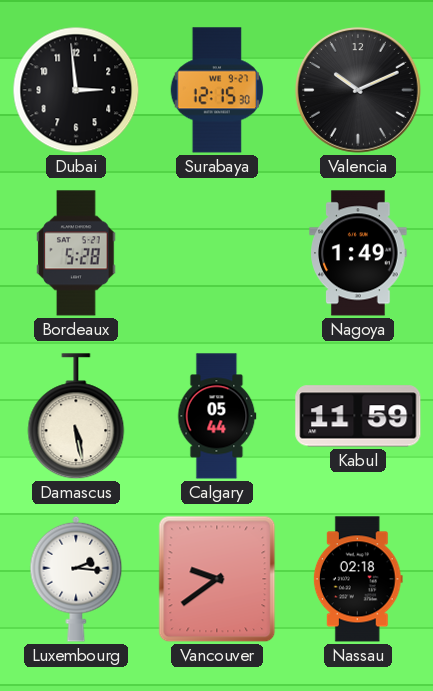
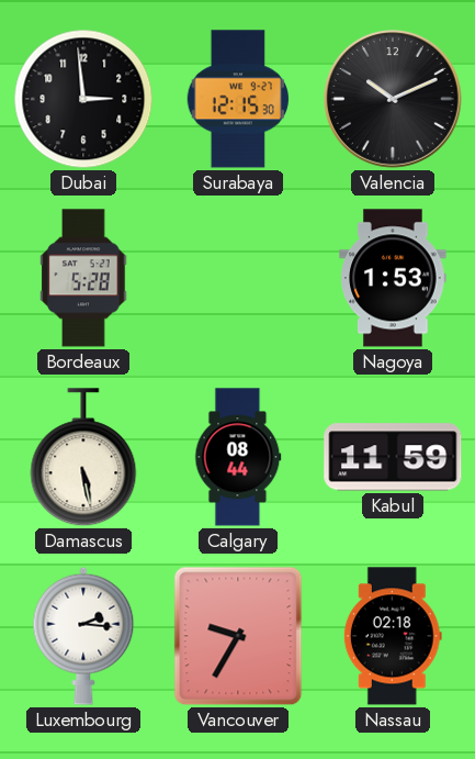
Nagoya: 1:49 -> 1:53
Calgary: 05:44 -> 08:44
Vancouver: 9:39 -> 9:35
